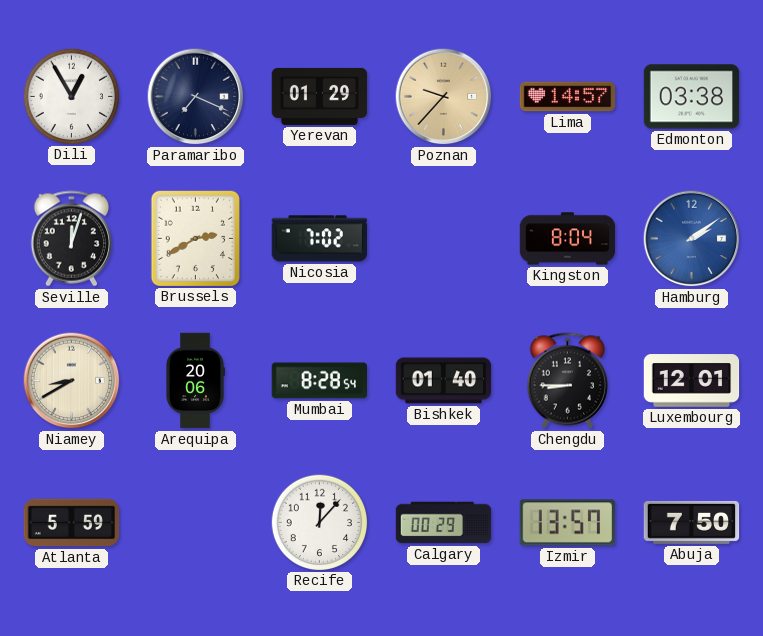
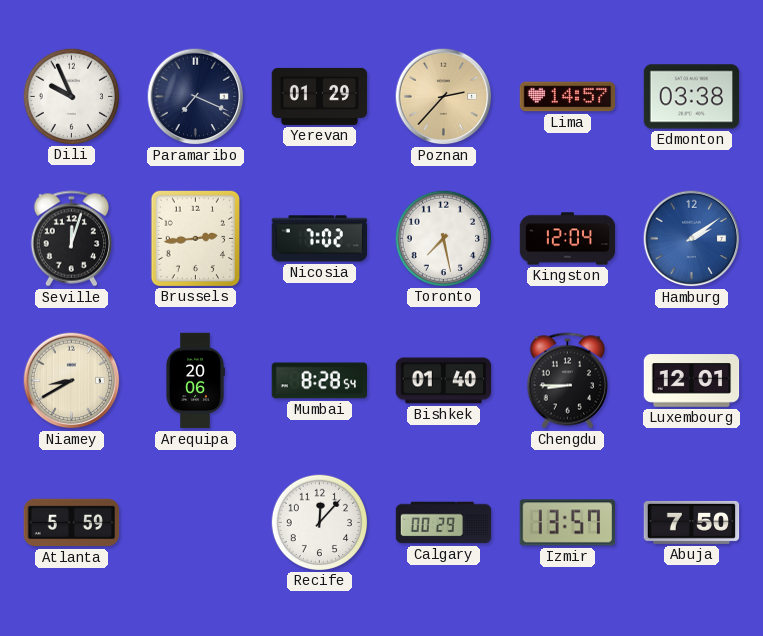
Dili: 12:55 -> 9:56
Poznan: 9:37 -> 2:37
Brussels: 2:40 -> 2:44
Toronto: none -> 7:28
Kingston: 8:04 -> 12:04
